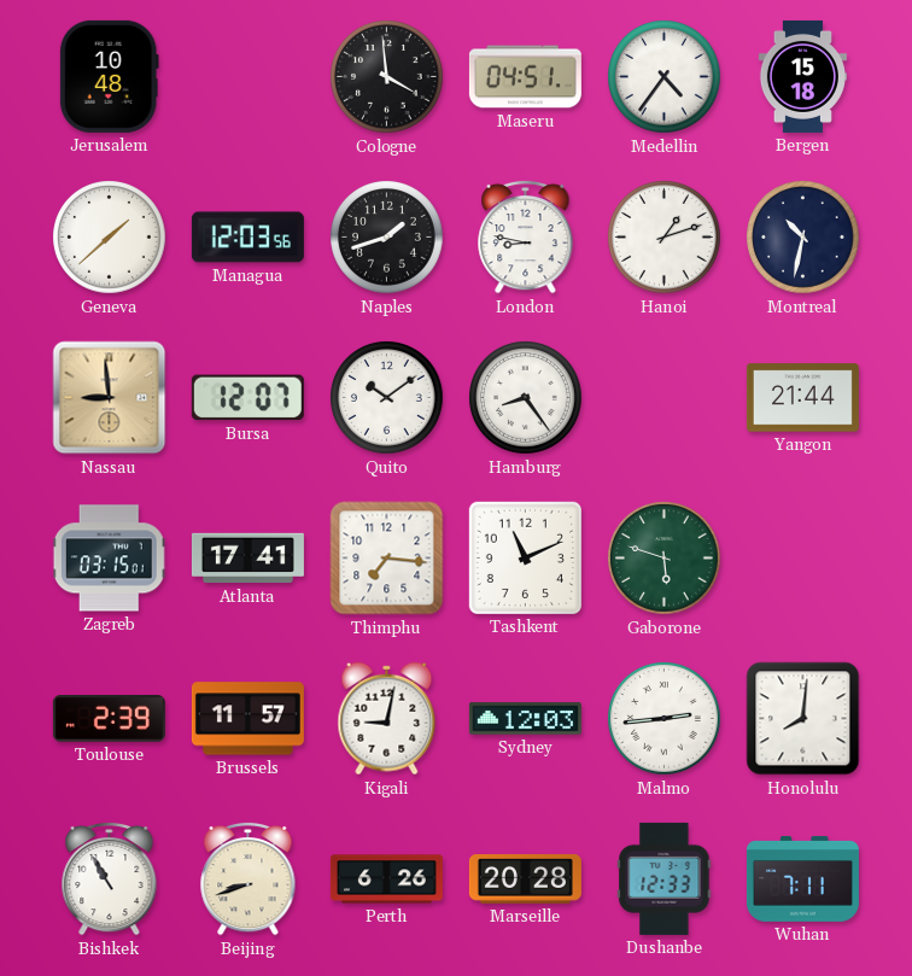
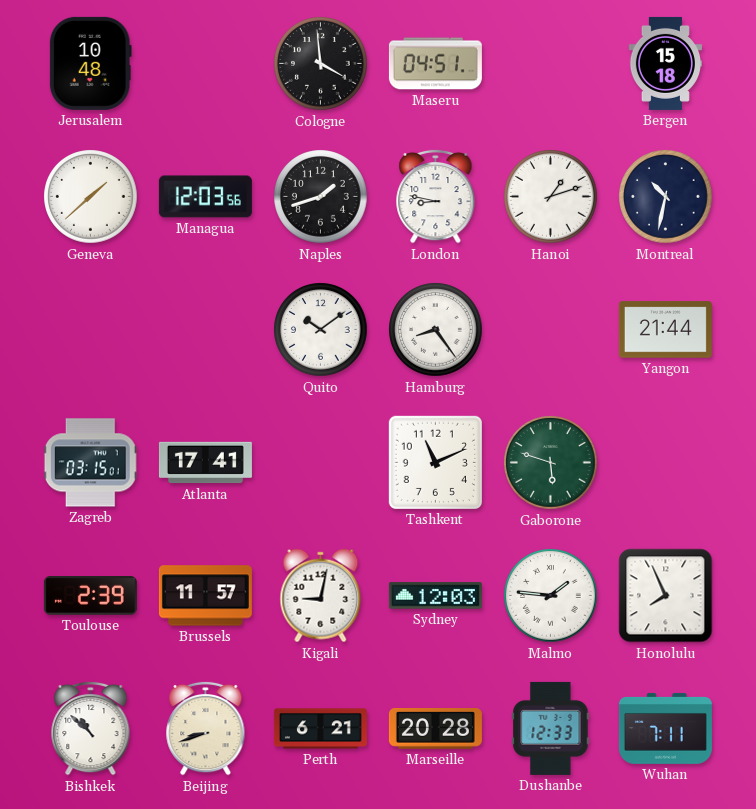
Medellin: 4:36 -> none
Nassau: 8:59 -> none
Bursa: 12:07 -> none
Thimphu: 7:16 -> none
Malmo: 2:44 -> 1:46
Honolulu: 8:01 -> 7:56
Bishkek: 10:55 -> 10:52
Perth: 6:26 -> 6:21
